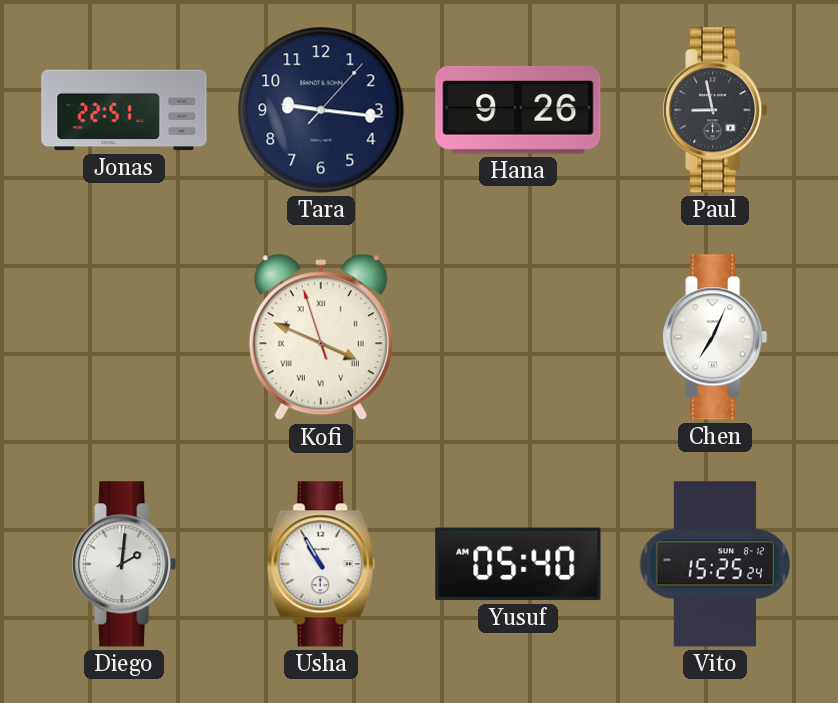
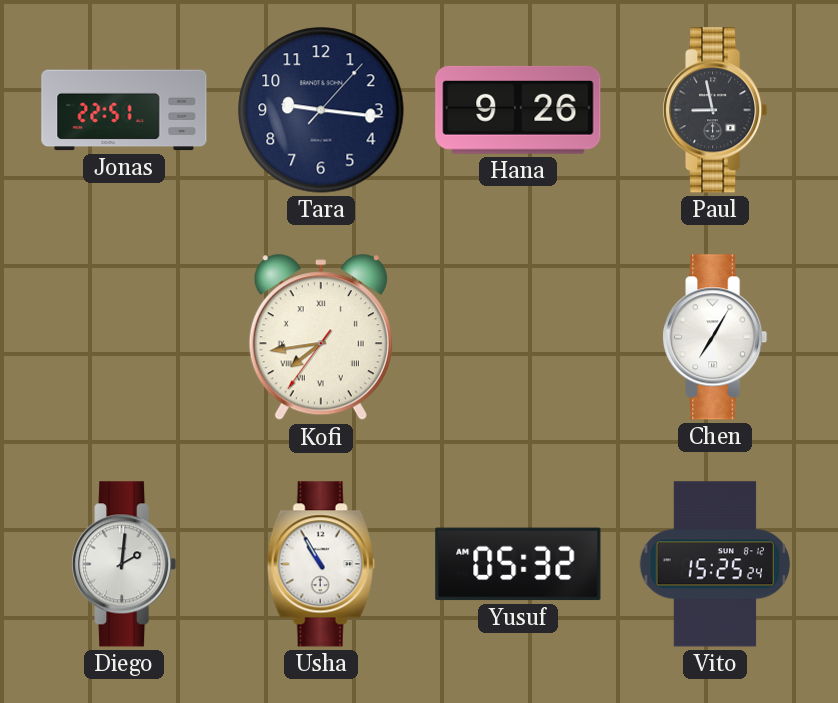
Kofi: 3:48 -> 7:43
Chen: 7:04 -> 7:05
Yusuf: 05:40 -> 05:32
